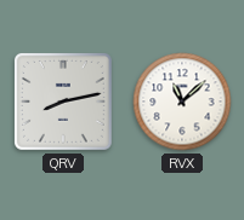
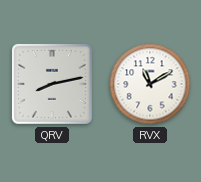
RVX: 11:08 -> 11:10
